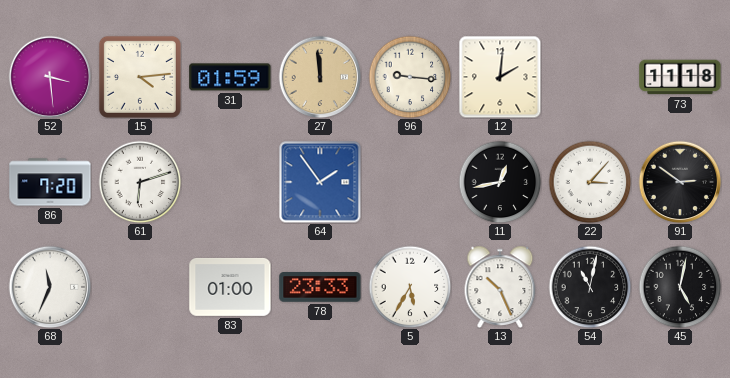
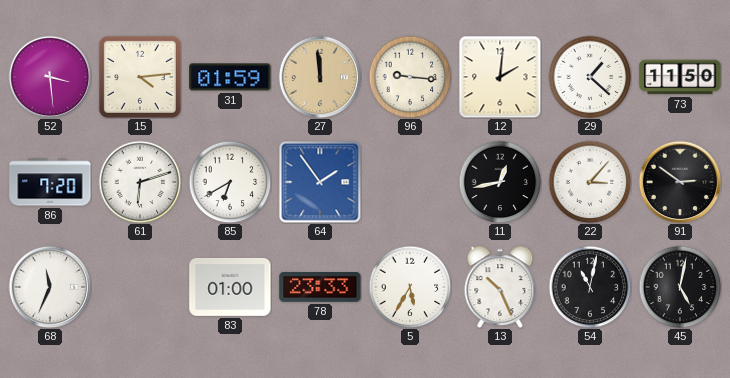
29: none -> 1:22
73: 11:18 -> 11:50
85: none -> 6:40
